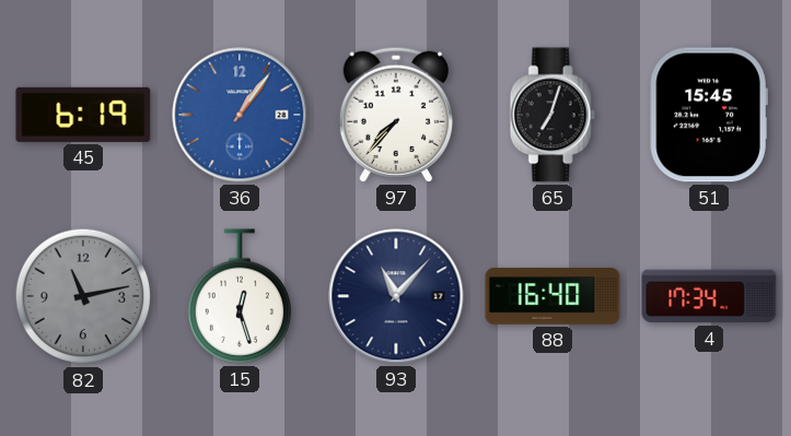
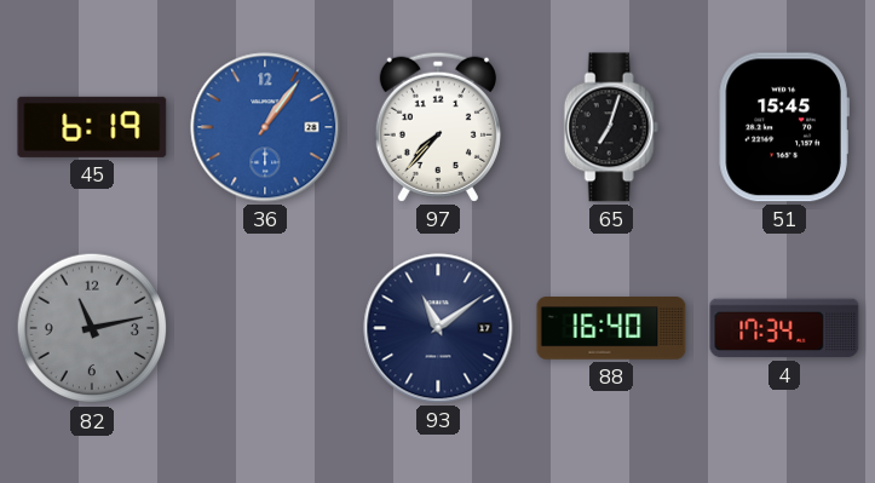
15: 12:27 -> none
93: 11:07 -> 11:09
